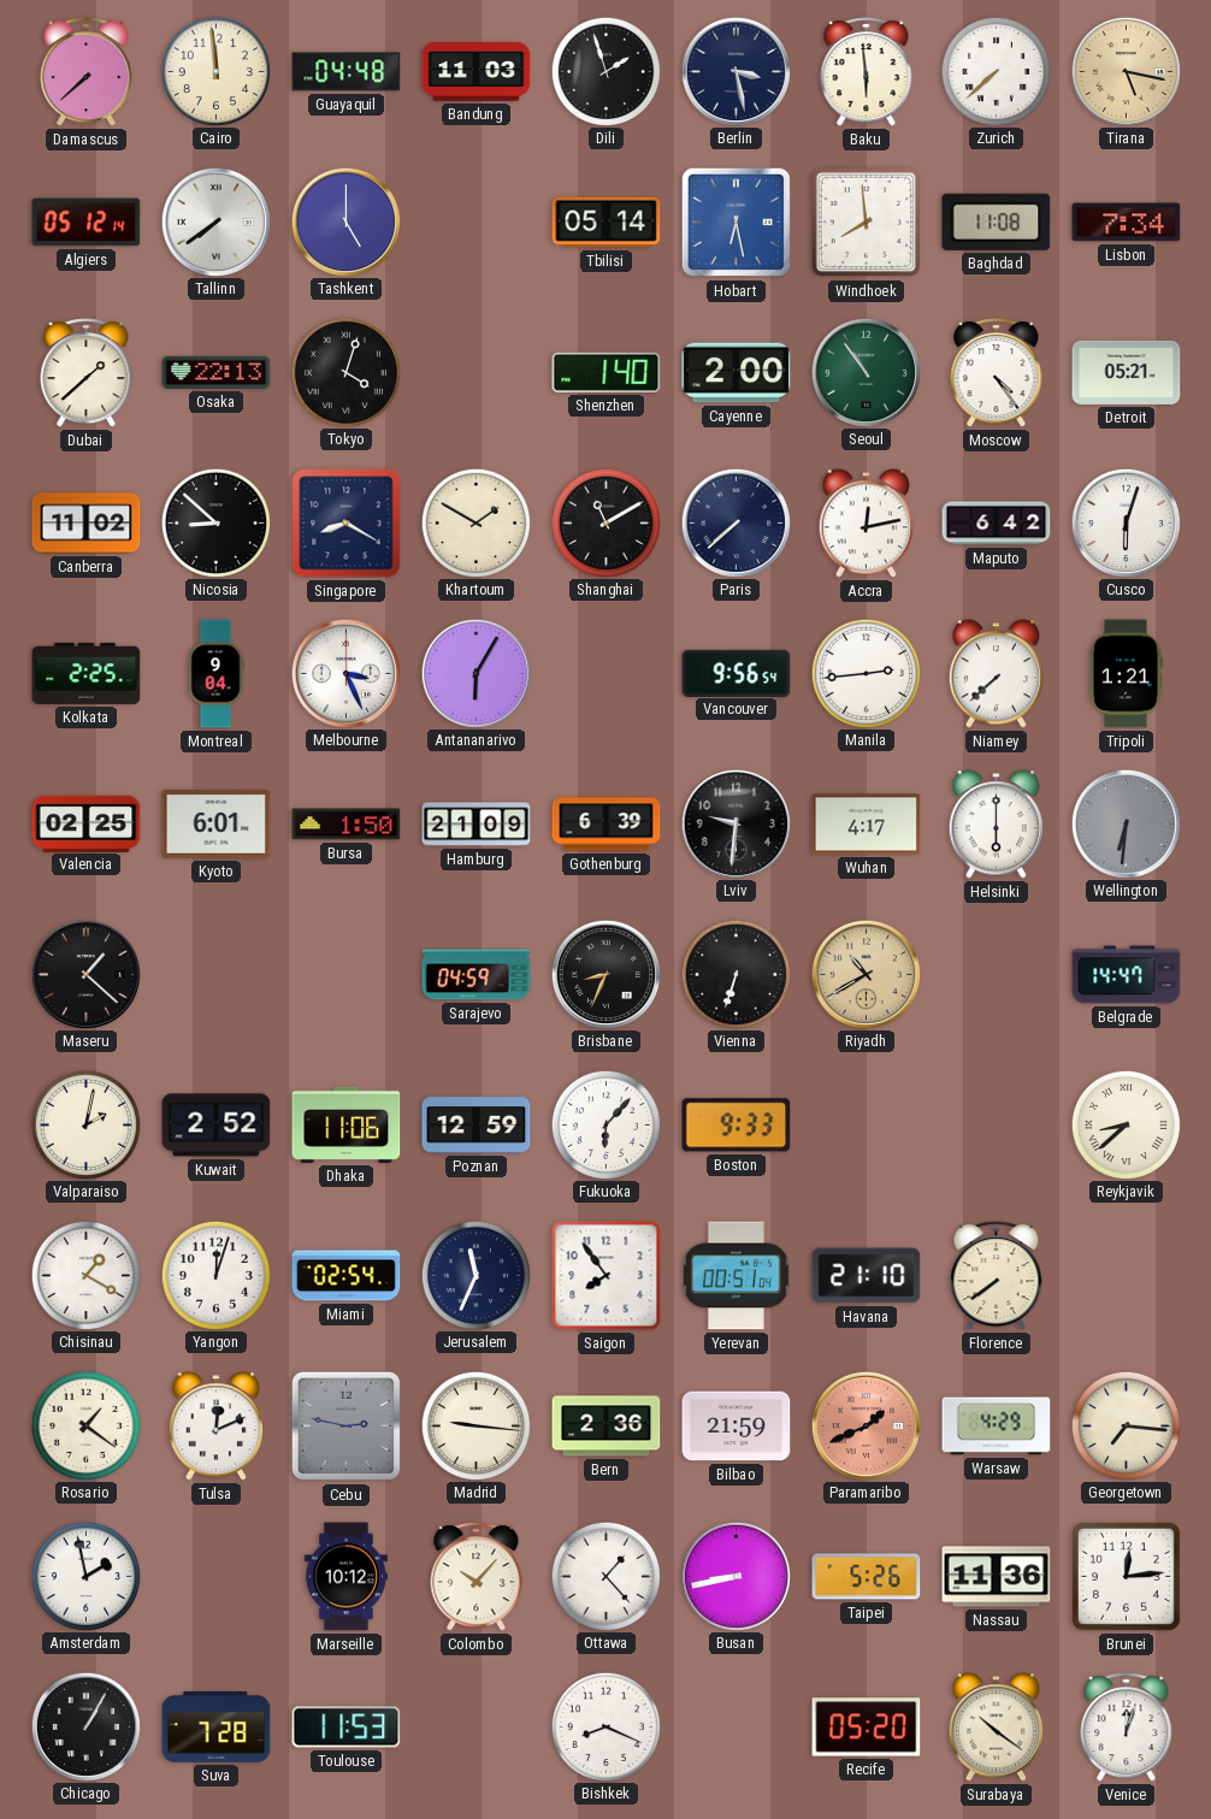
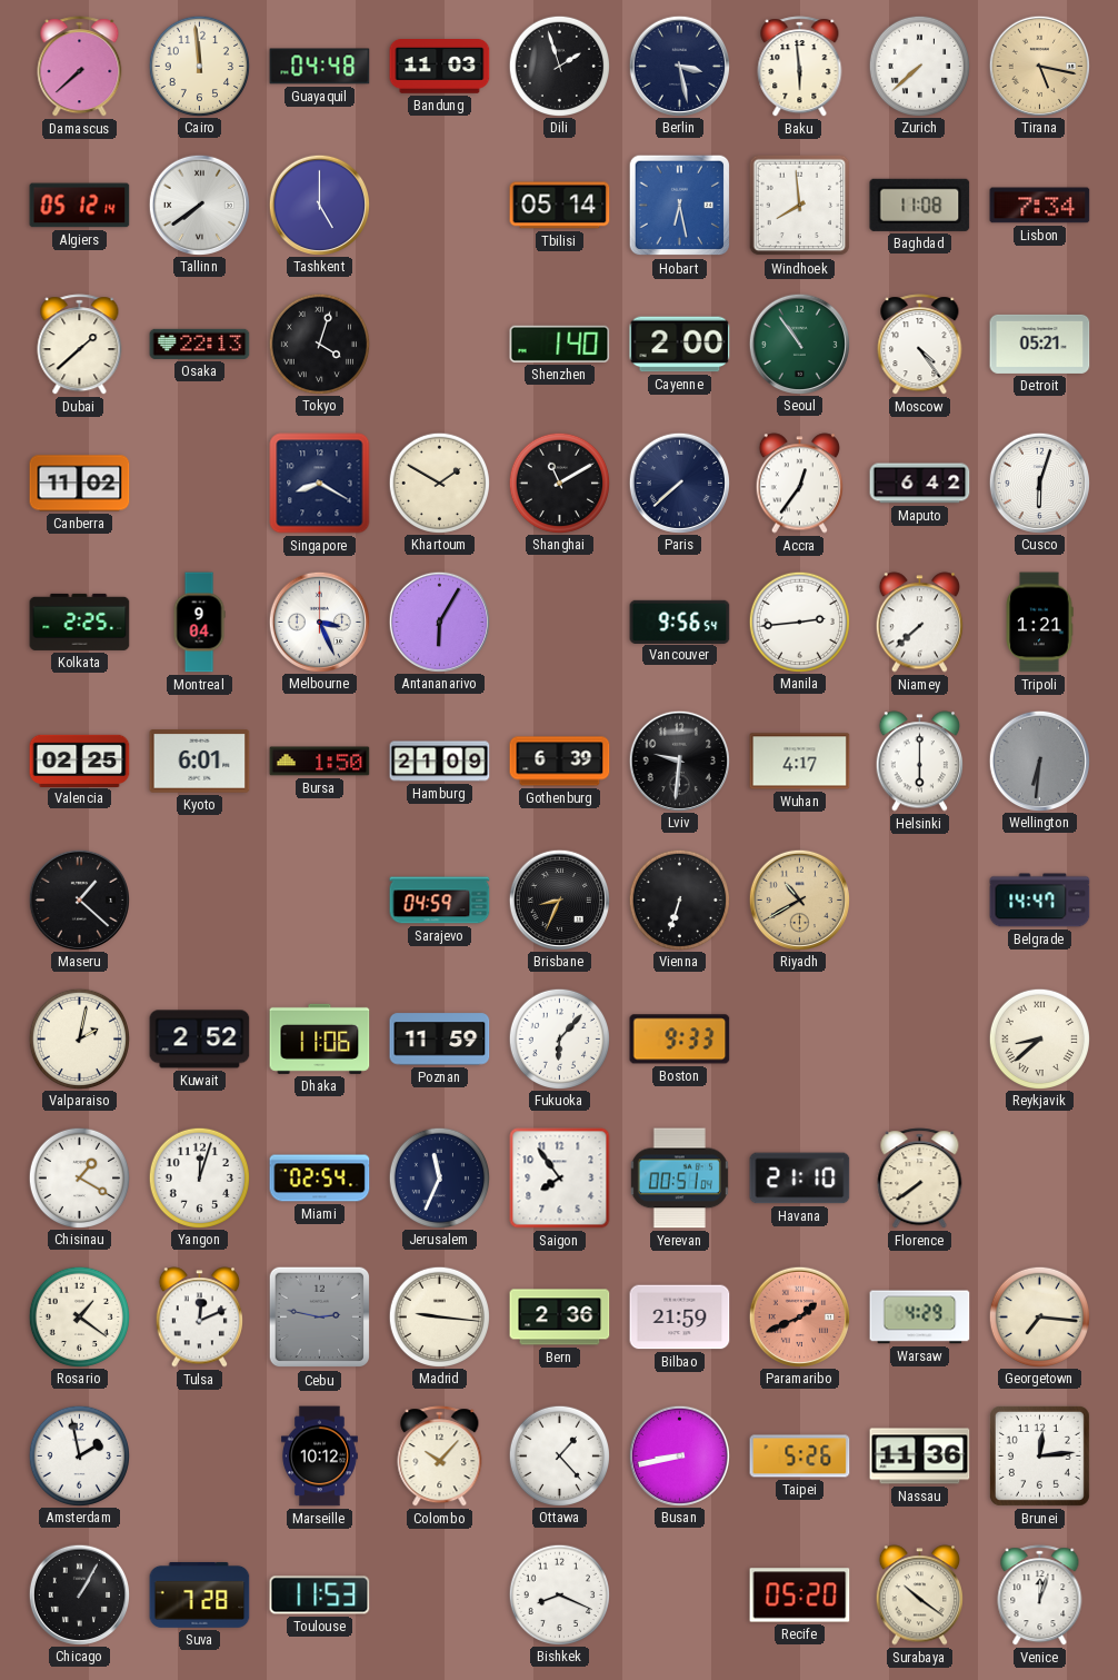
Nicosia: 8:52 -> none
Accra: 12:13 -> 12:36
Poznan: 12:59 -> 11:59
